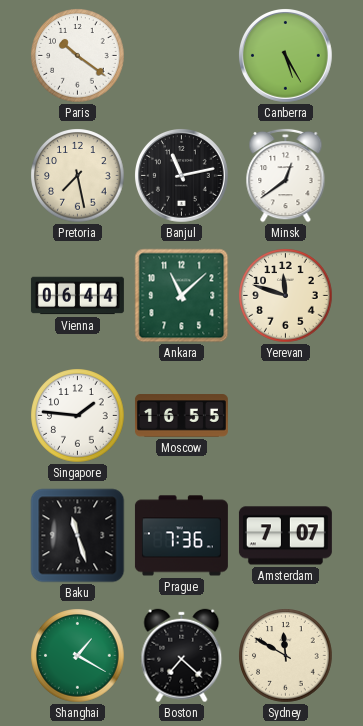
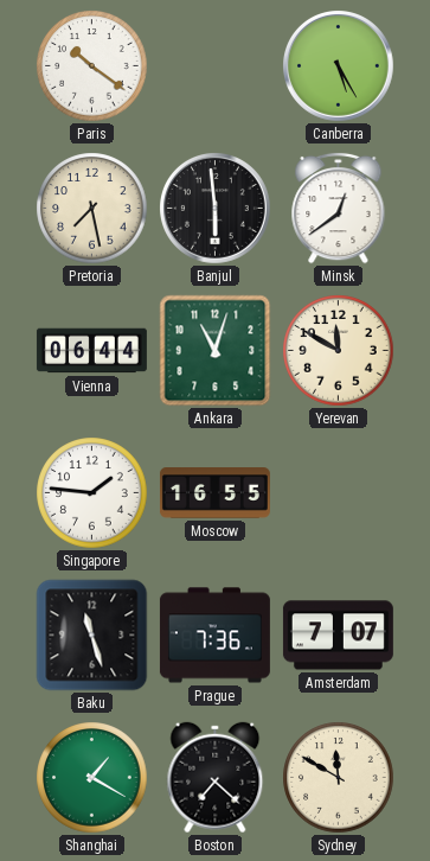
Banjul: 11:13 -> 5:59
Ankara: 11:08 -> 11:03
Yerevan: 11:48 -> 11:50
